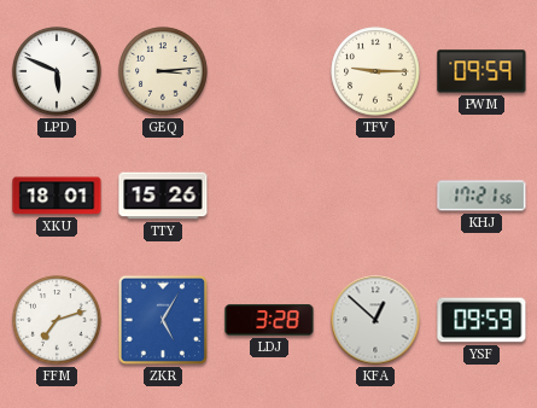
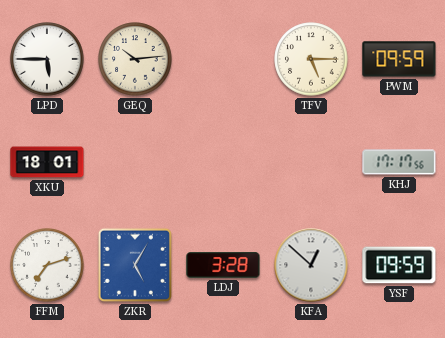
LPD: 5:49 -> 5:45
GEQ: 3:14 -> 10:14
TFV: 9:15 -> 5:15
TTY: 15:26 -> none
KHJ: 17:21 -> 17:17
